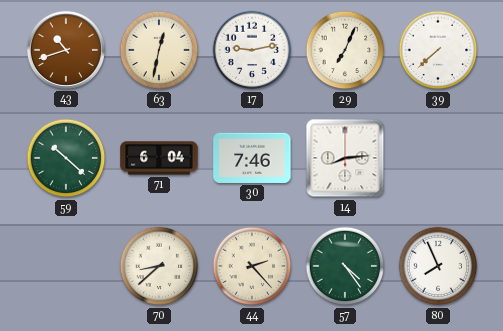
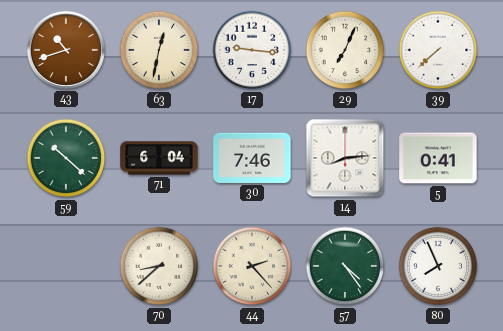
17: 9:13 -> 9:16
5: none -> 0:41
